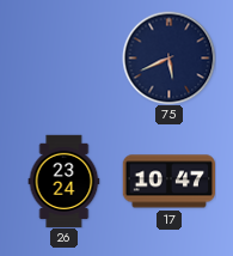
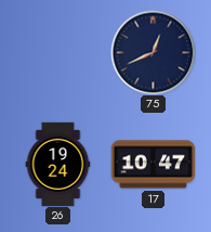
75: 5:41 -> 12:41
26: 23:24 -> 19:24
